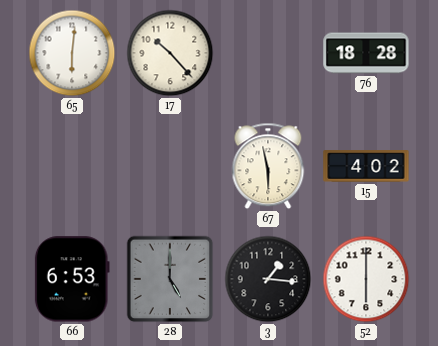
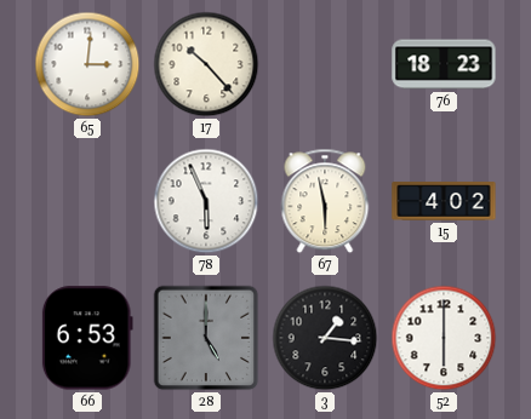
65: 6:01 -> 3:01
76: 18:28 -> 18:23
78: none -> 5:56
